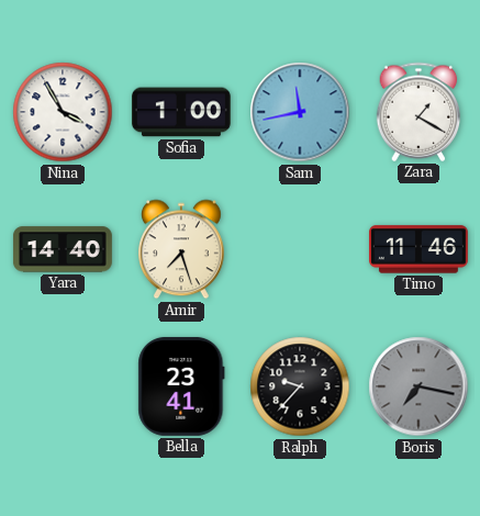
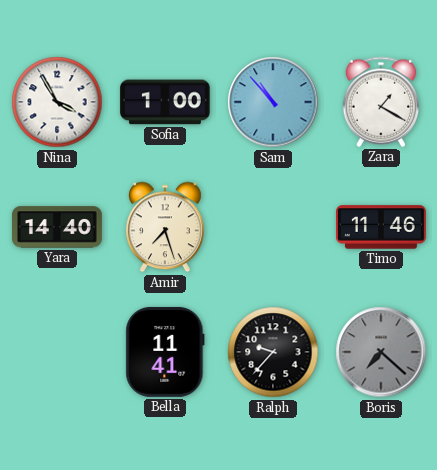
Sam: 11:43 -> 10:53
Bella: 23:41 -> 11:41
Boris: 7:17 -> 7:22
